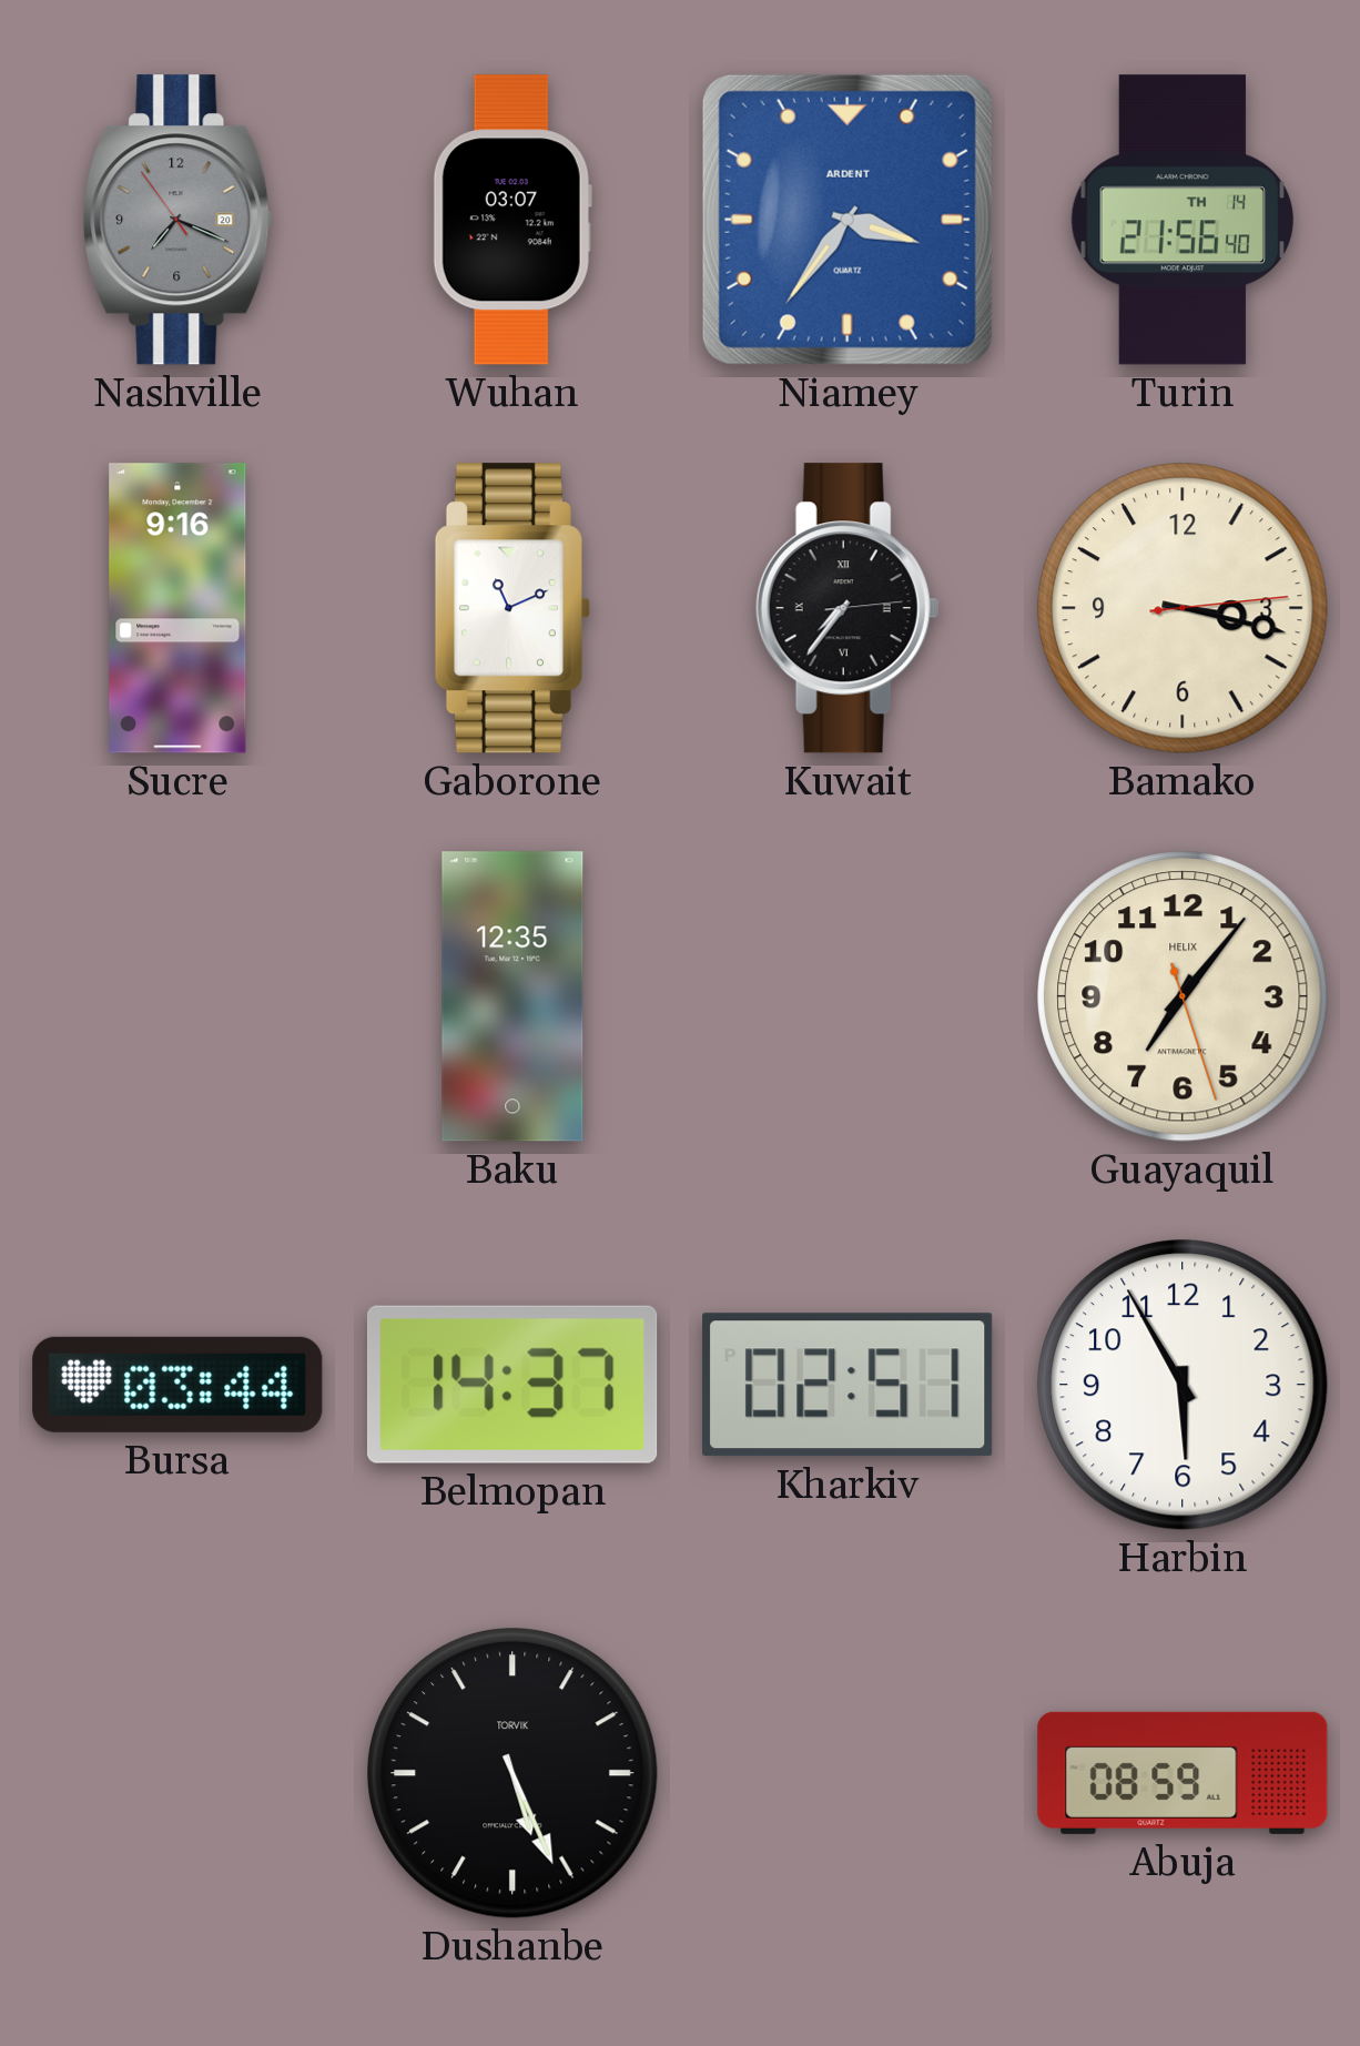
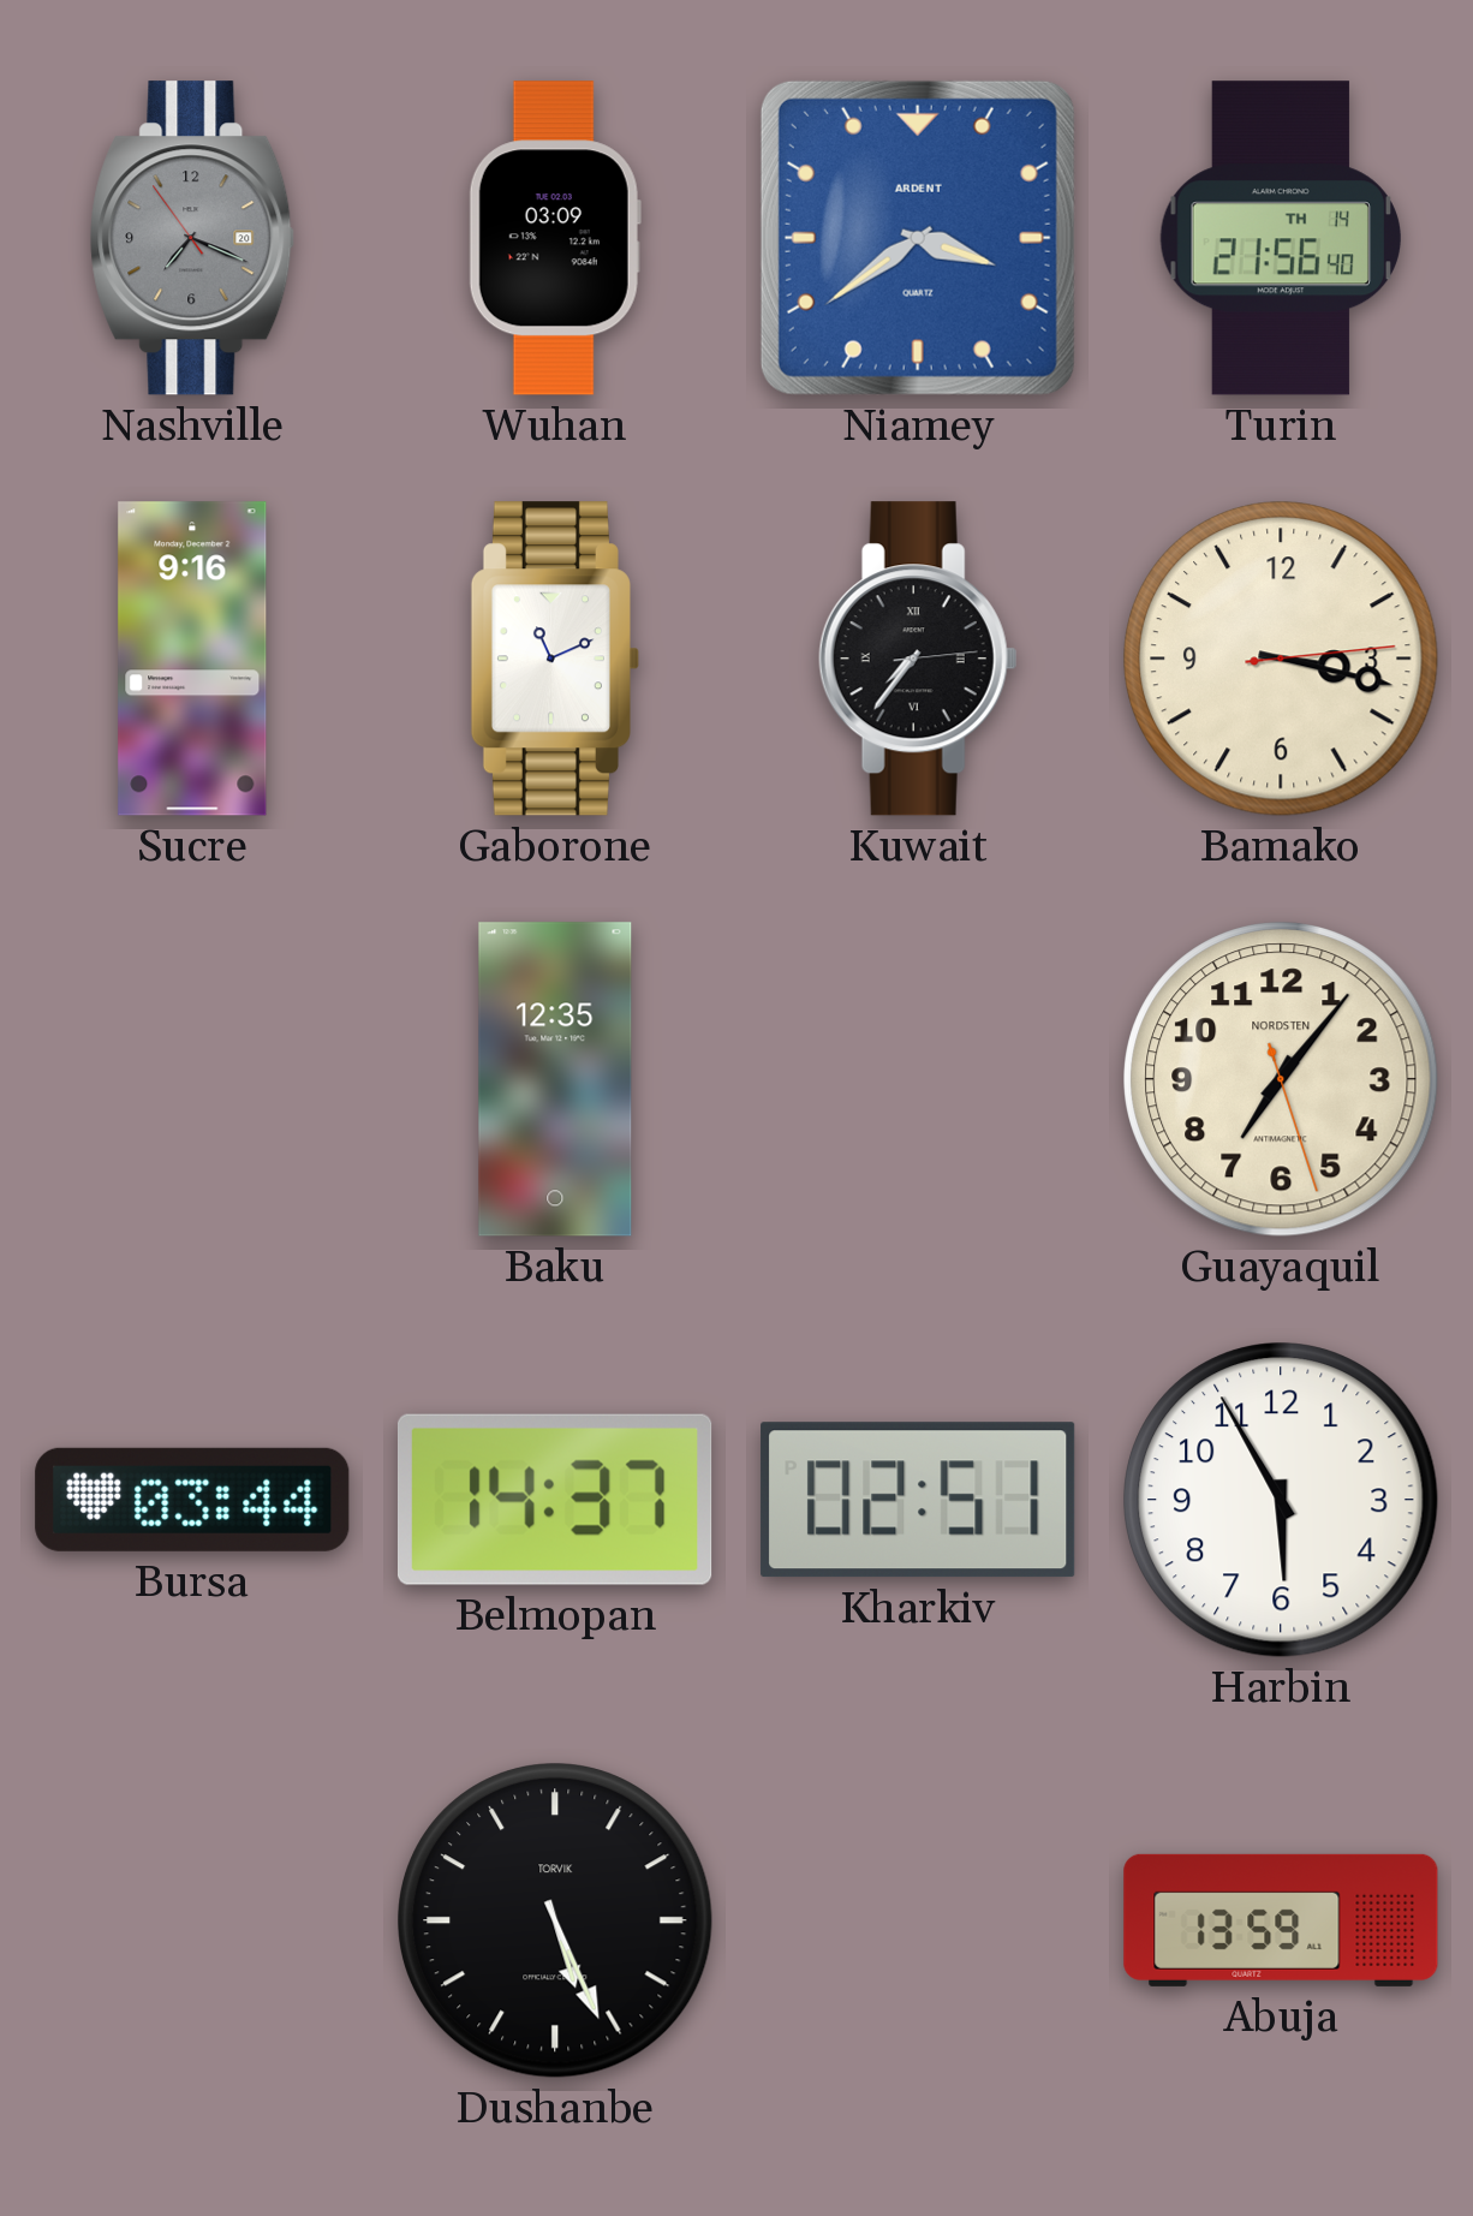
Wuhan: 03:07 -> 03:09
Niamey: 3:36 -> 3:39
Guayaquil brand: HELIX -> NORDSTEN
Abuja: 08:59 -> 13:59
